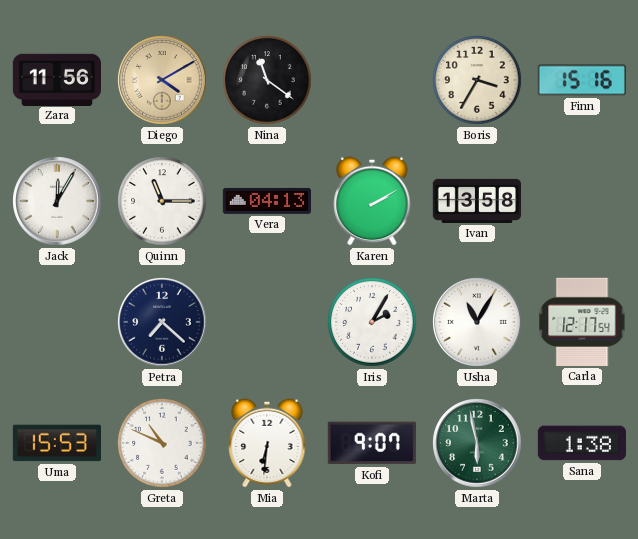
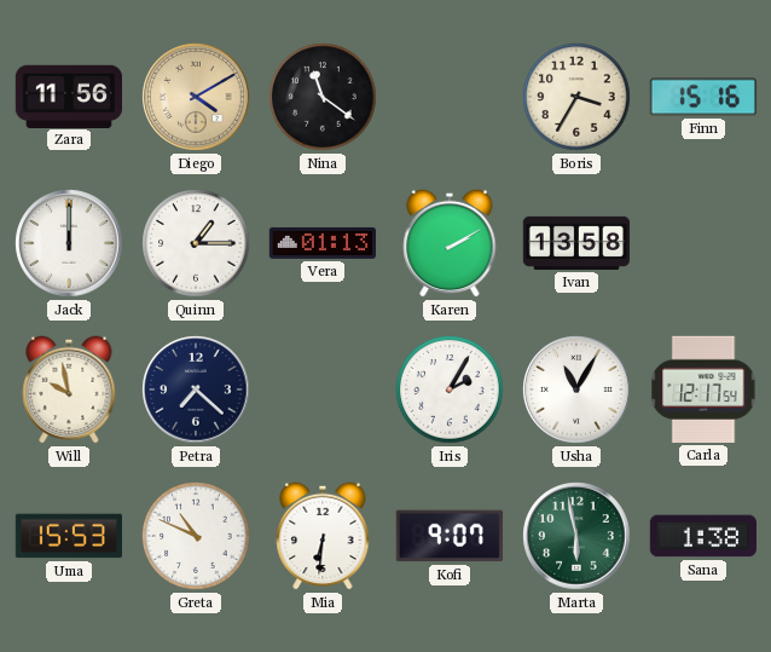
Jack: 12:05 -> 12:00
Quinn: 11:15 -> 1:15
Vera: 04:13 -> 01:13
Will: none -> 9:58
